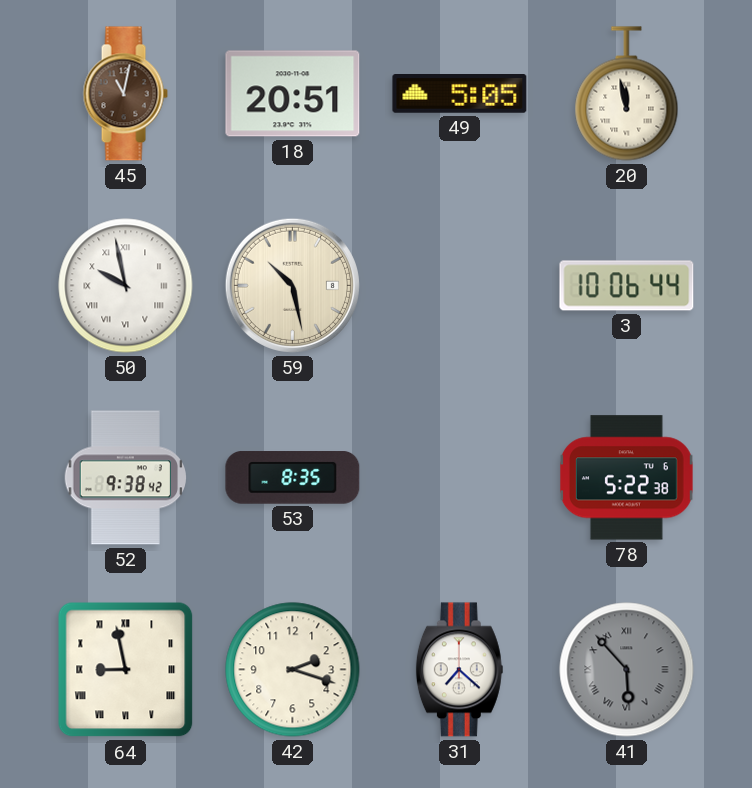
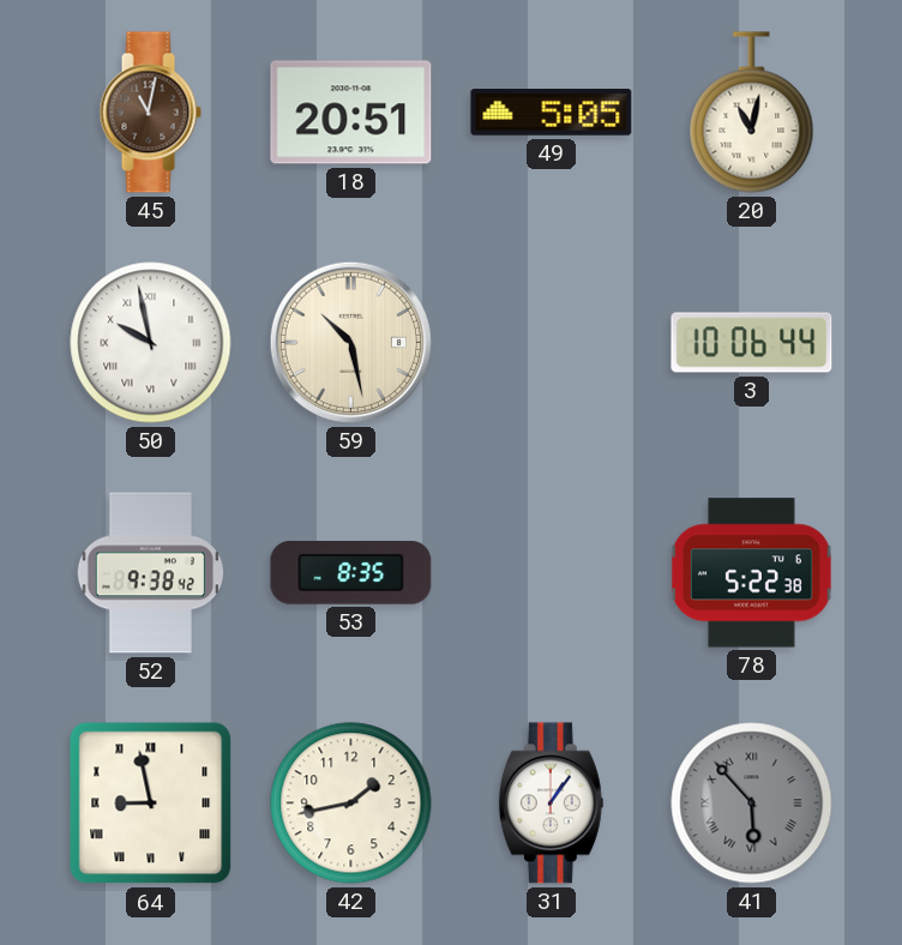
20: 11:58 -> 11:02
42: 2:18 -> 1:43
31: 7:22 -> 1:06
